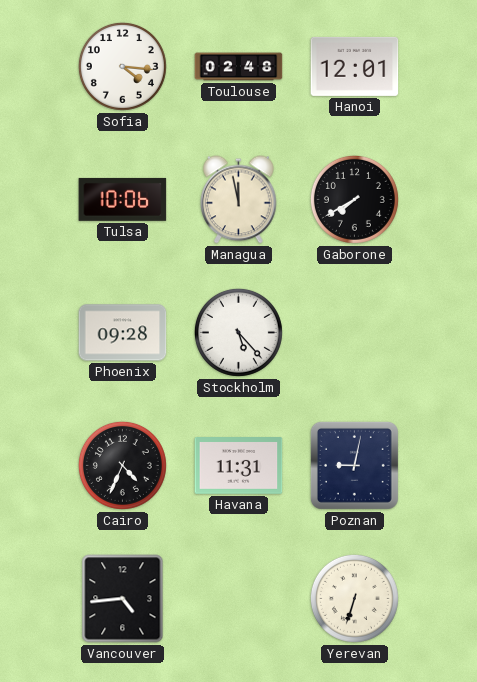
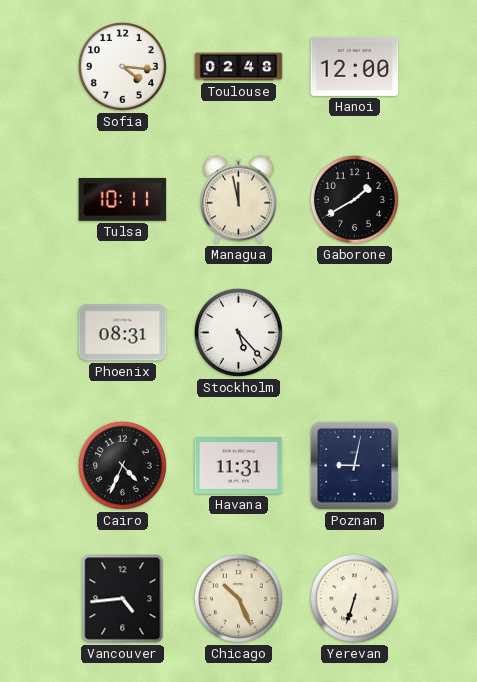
Hanoi: 12:01 -> 12:00
Tulsa: 10:06 -> 10:11
Gaborone: 7:40 -> 1:40
Phoenix: 09:28 -> 08:31
Chicago: none -> 10:26
